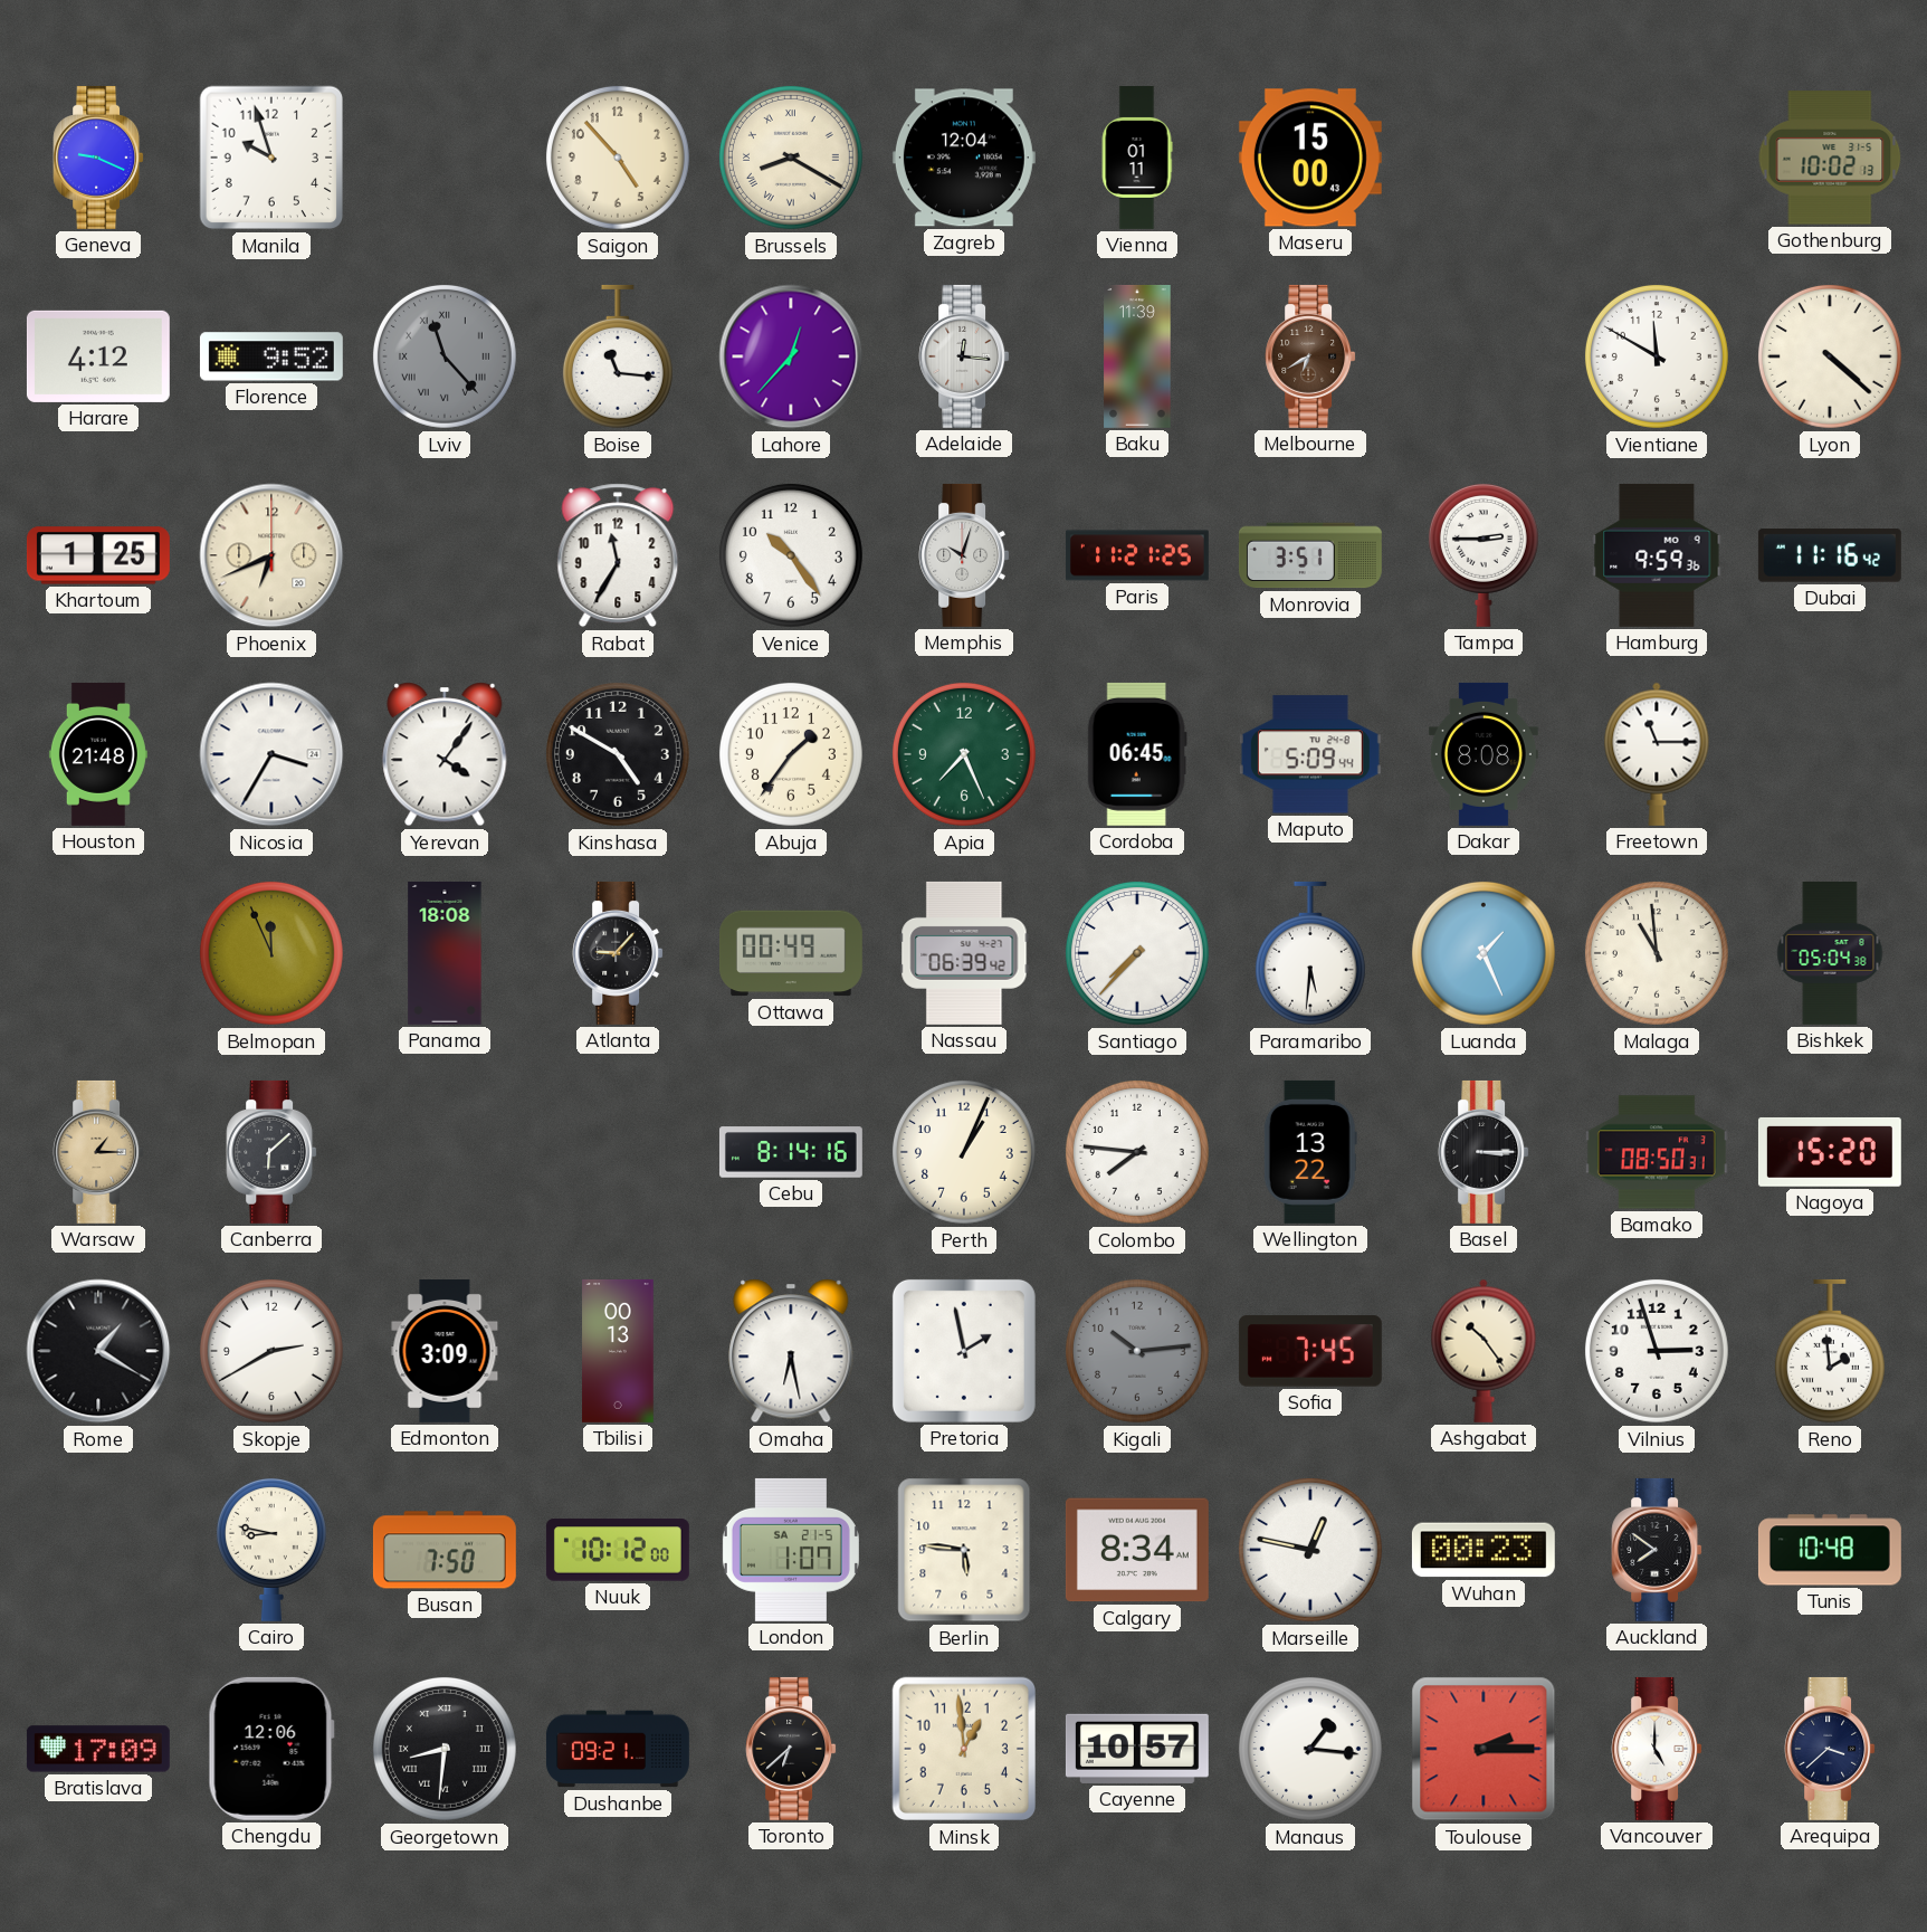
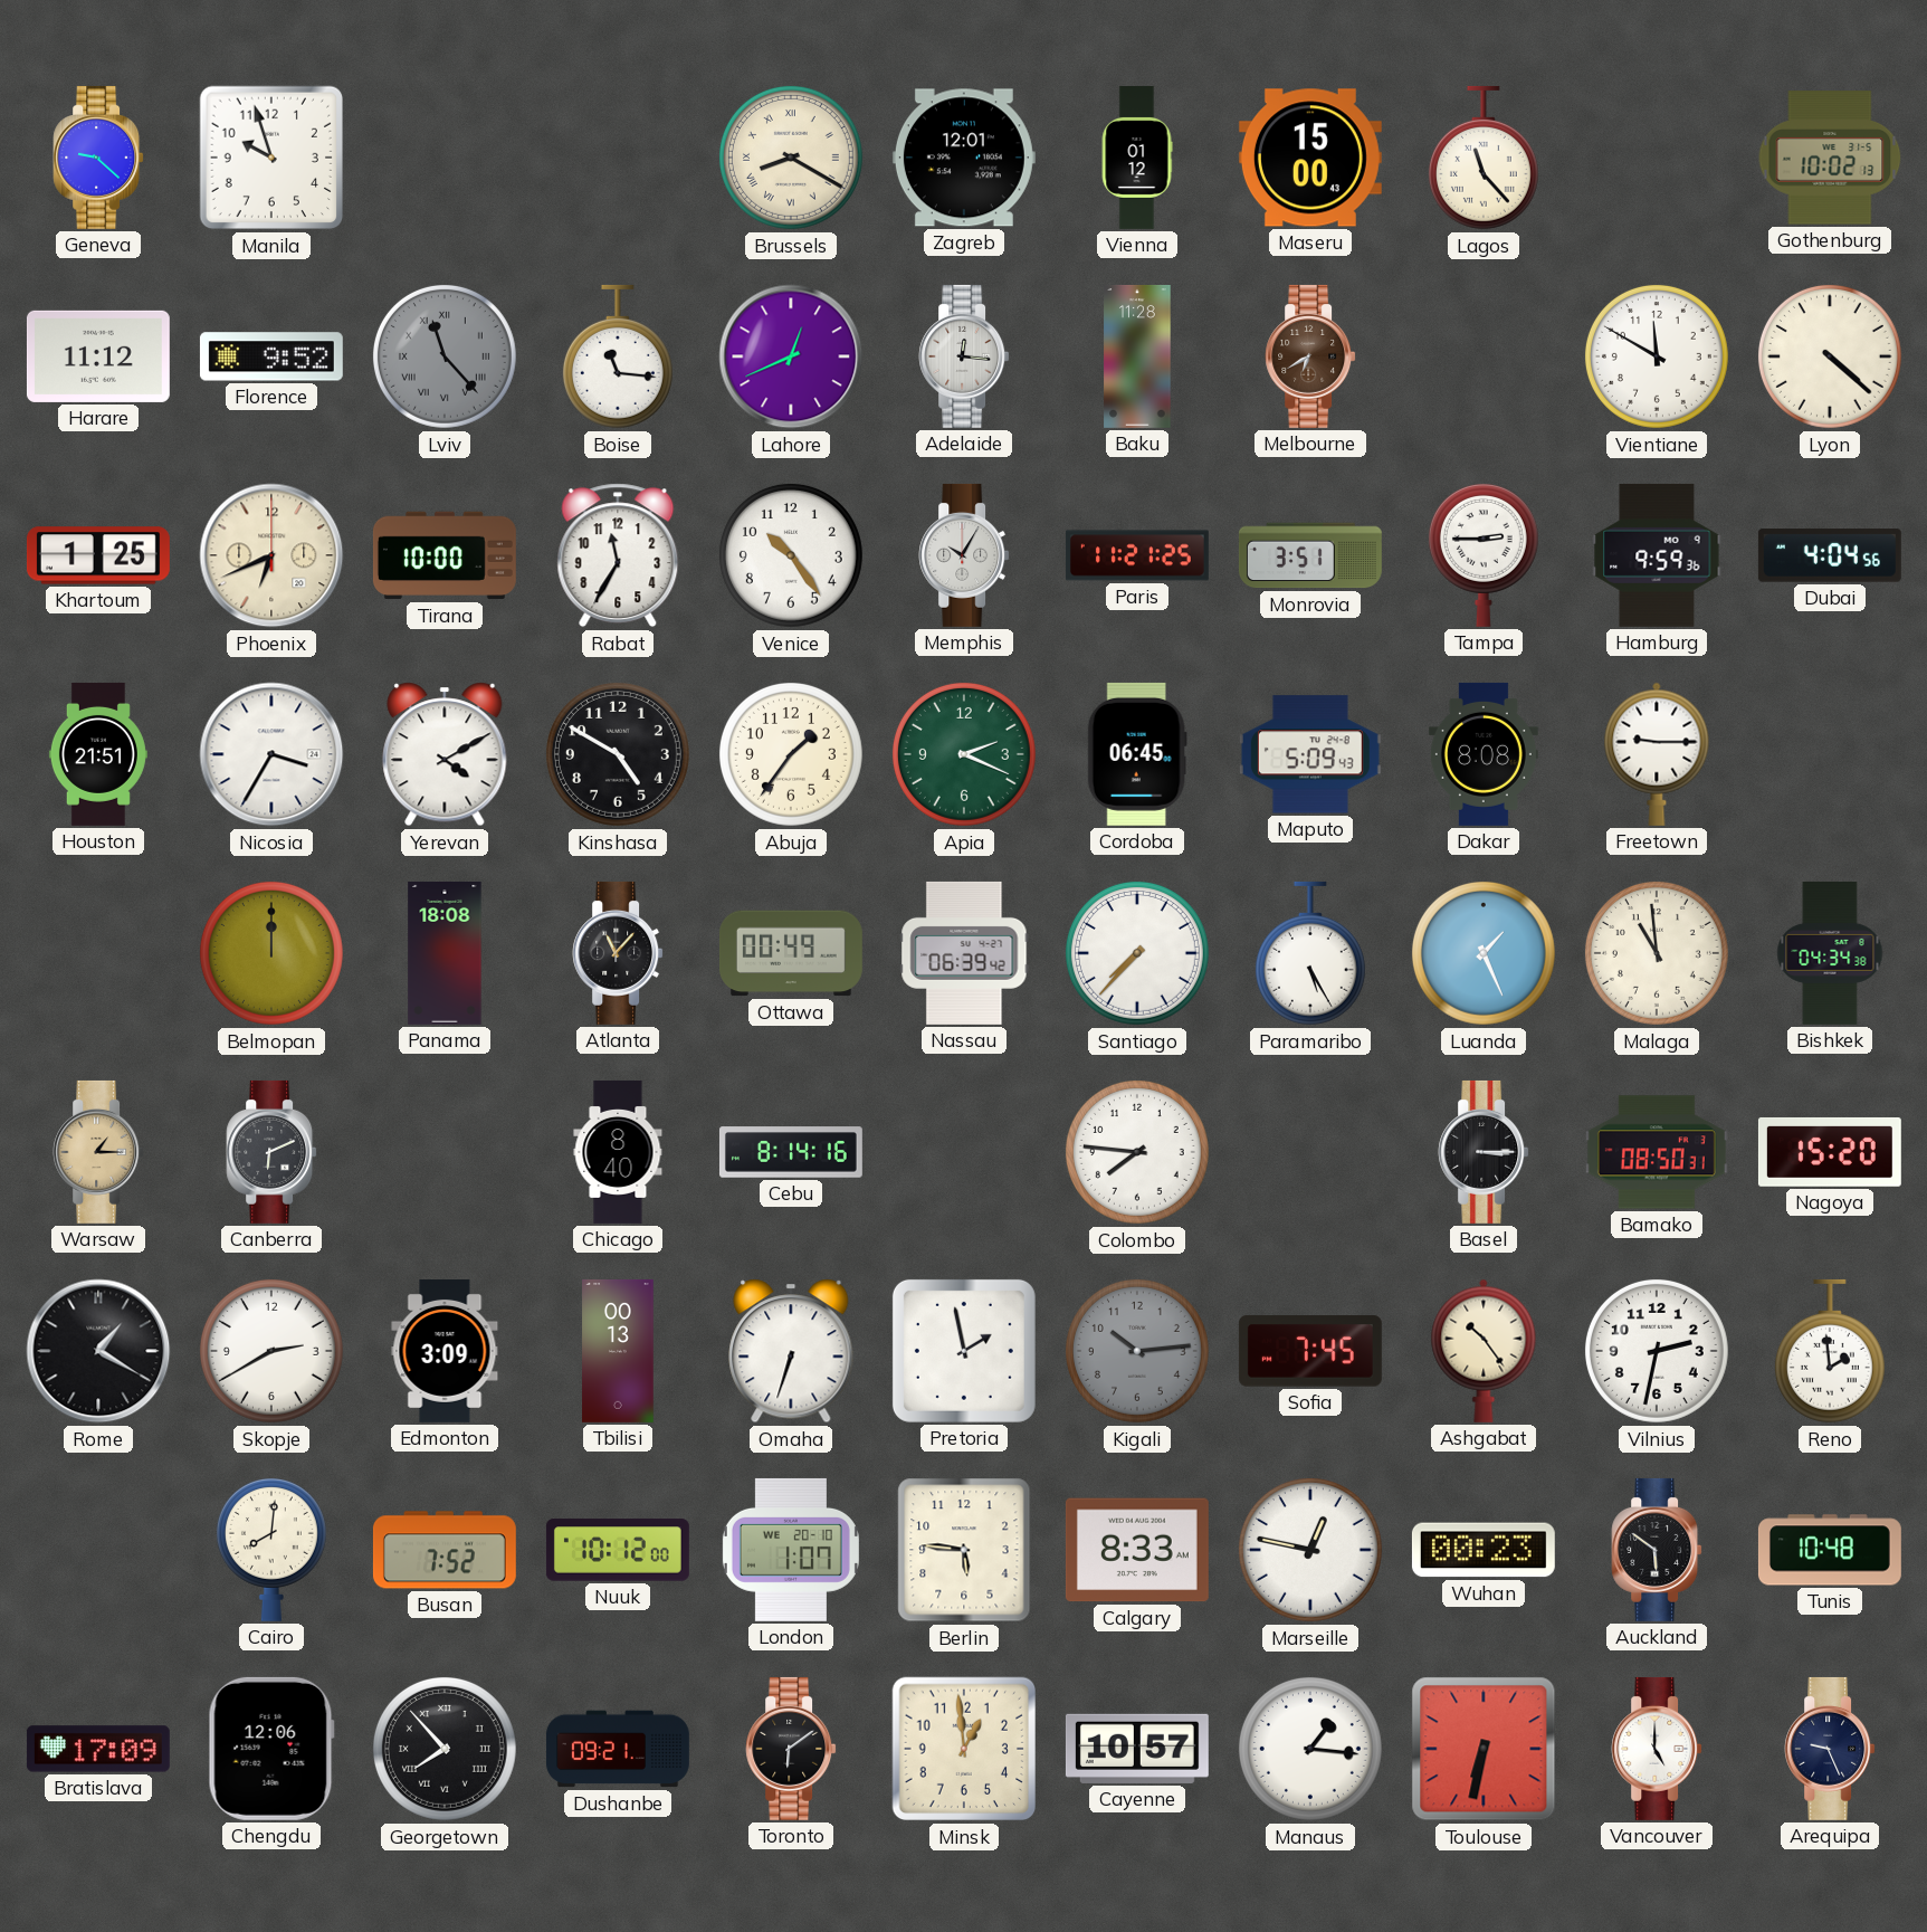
Geneva: 9:19 -> 9:22
Saigon: 4:53 -> none
Zagreb: 12:04 -> 12:01
Vienna: 01:11 -> 01:12
Lagos: none -> 11:23
Harare: 4:12 -> 11:12
Lahore: 12:37 -> 12:41
Baku: 11:39 -> 11:28
Tirana: none -> 10:00
Memphis: 10:03 -> 10:05
Dubai: 11:16 -> 4:04
Houston: 21:48 -> 21:51
Yerevan: 4:06 -> 4:10
Apia: 7:26 -> 2:19
Maputo: 5:09:44 -> 5:09:43
Freetown: 11:15 -> 9:15
Belmopan: 11:56 -> 12:00
Atlanta: 9:07 -> 11:07
Paramaribo: 5:31 -> 5:25
Bishkek: 05:04 -> 04:34
Canberra: 6:08 -> 6:11
Chicago: none -> 8:40
Perth: 1:04 -> none
Wellington: 13:22 -> none
Omaha: 6:28 -> 6:33
Vilnius: 2:57 -> 2:32
Cairo: 8:47 -> 8:01
Busan: 7:50 -> 7:52
London date: SA 21-5 -> WE 20-10
Calgary: 8:34 -> 8:33
Auckland: 7:51 -> 5:51
Georgetown: 8:31 -> 7:53
Toronto: 6:38 -> 6:09
Toulouse: 2:15 -> 6:32
Arequipa: 3:38 -> 9:26
